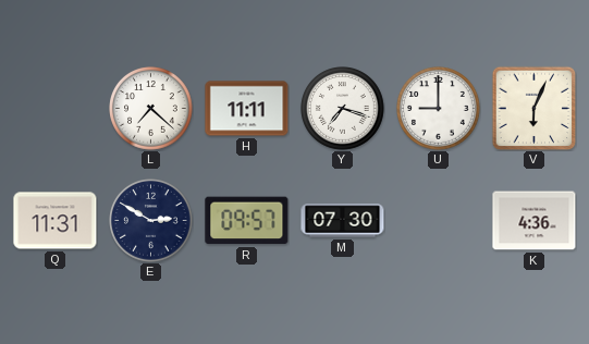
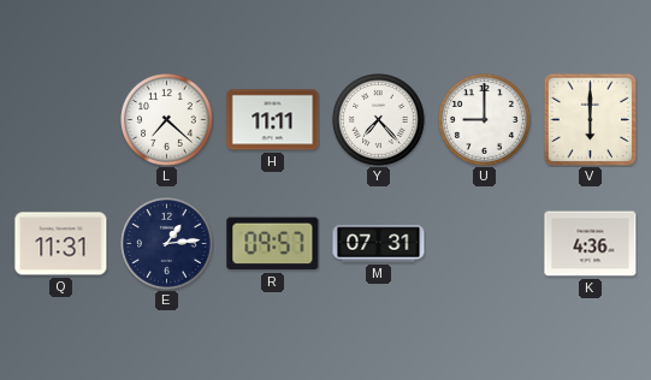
Y: 7:18 -> 7:23
V: 6:04 -> 6:00
E: 2:50 -> 1:14
M: 07:30 -> 07:31
